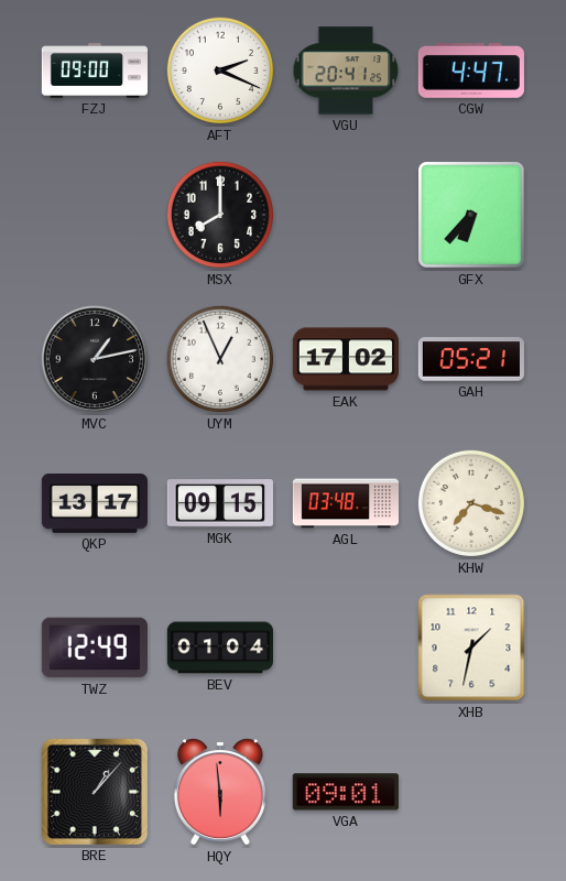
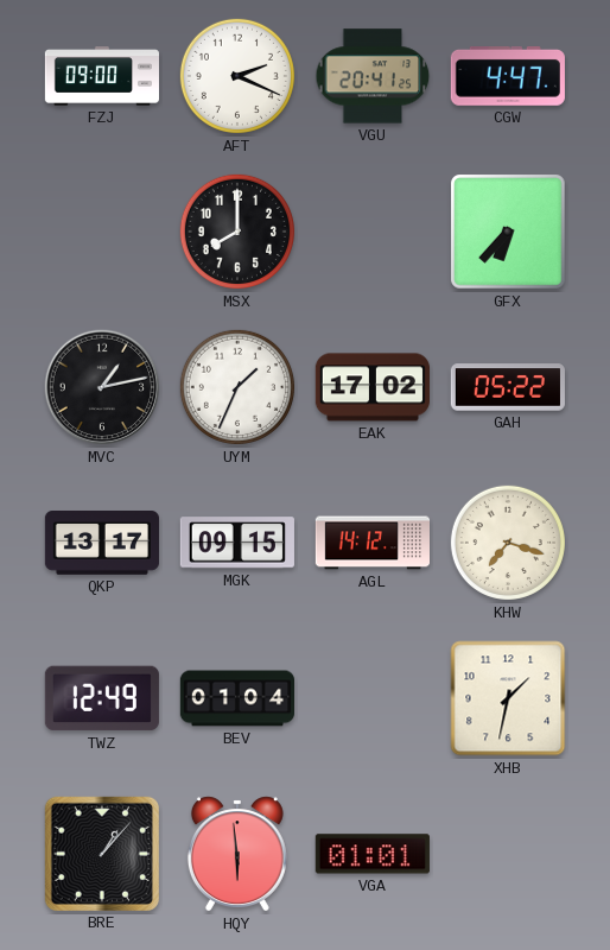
UYM: 12:56 -> 1:34
GAH: 05:21 -> 05:22
AGL: 03:48 -> 14:12
VGA: 09:01 -> 01:01
